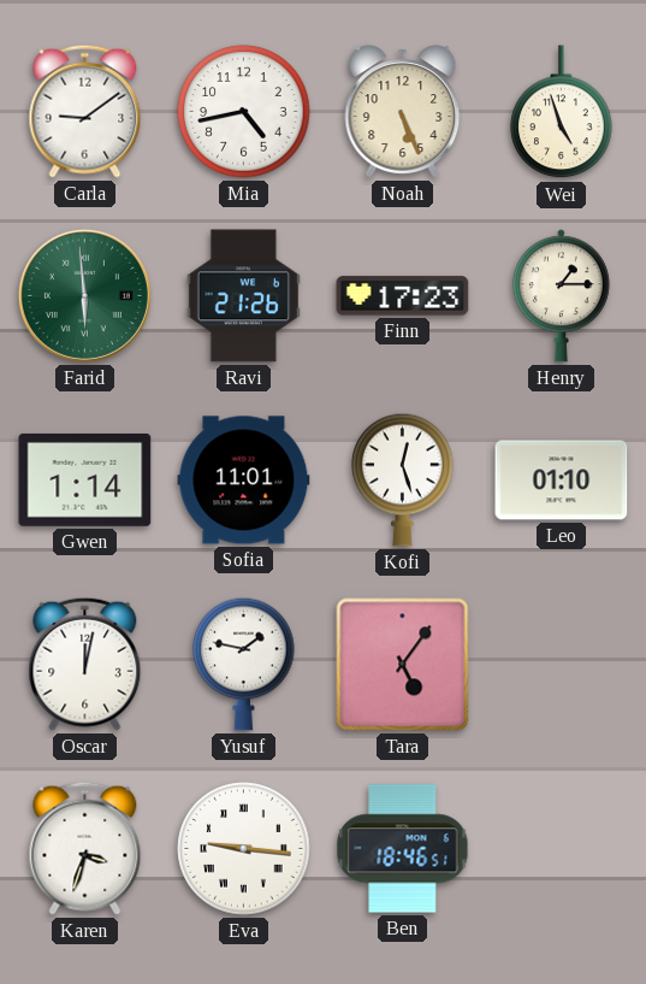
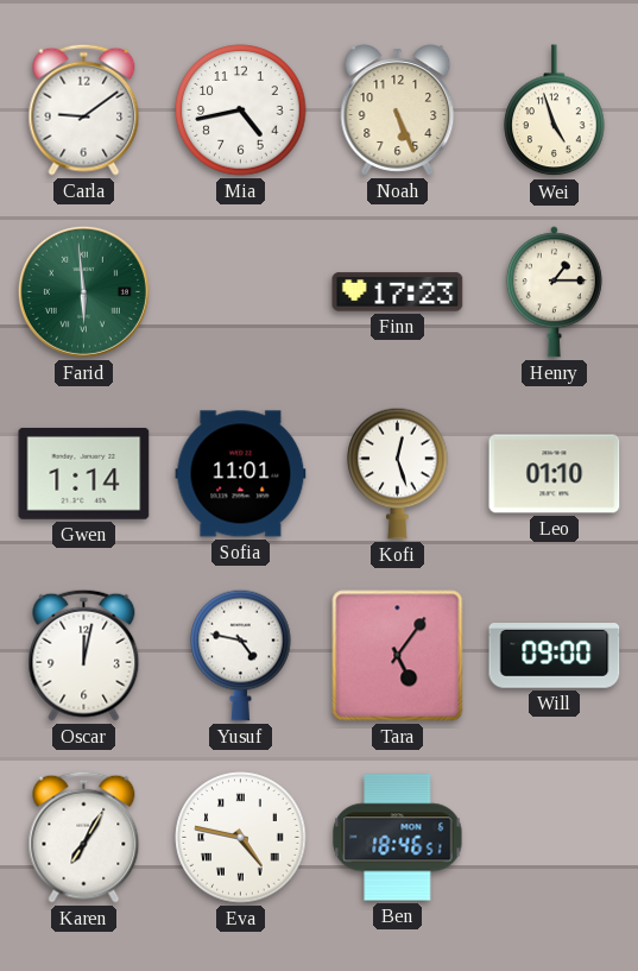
Ravi: 21:26 -> none
Yusuf: 1:47 -> 4:47
Will: none -> 09:00
Karen: 3:33 -> 7:05
Eva: 9:16 -> 4:47
